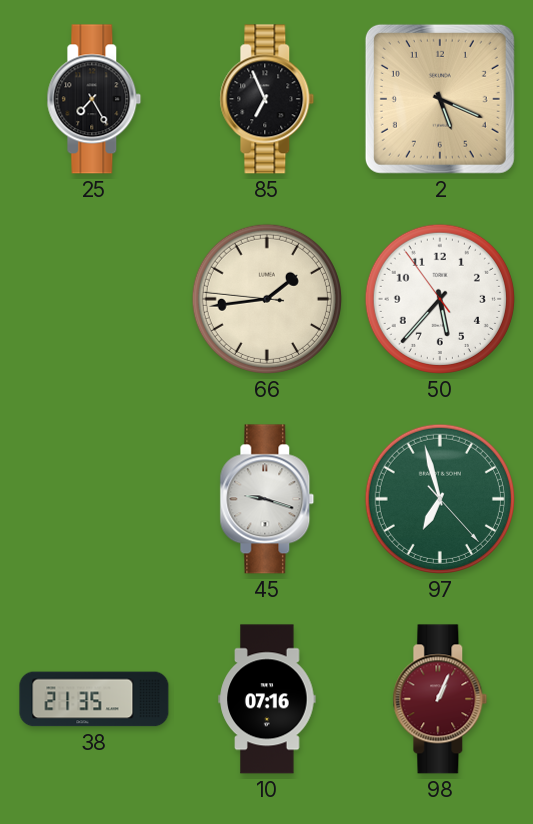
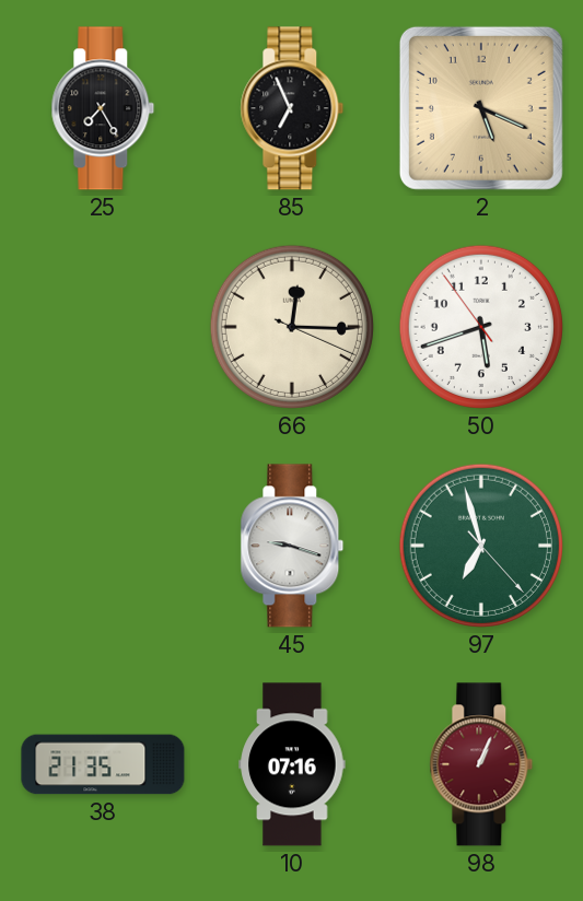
66: 1:43 -> 12:15
50: 5:36 -> 5:41
